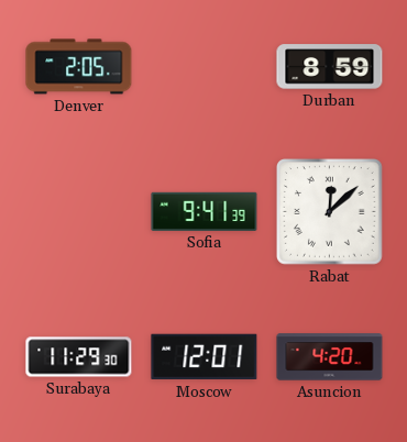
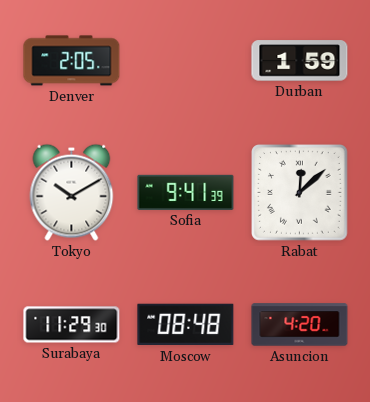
Durban: 8:59 -> 1:59
Tokyo: none -> 10:10
Moscow: 12:01 -> 08:48
